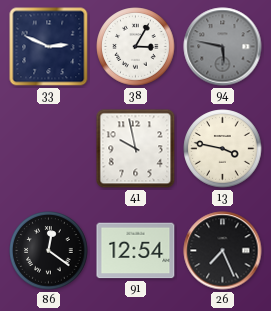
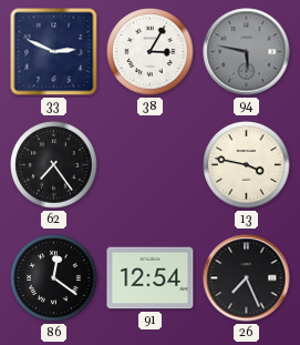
62: none -> 7:24
41: 9:58 -> none
